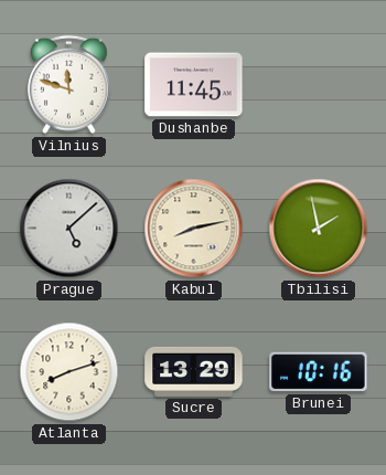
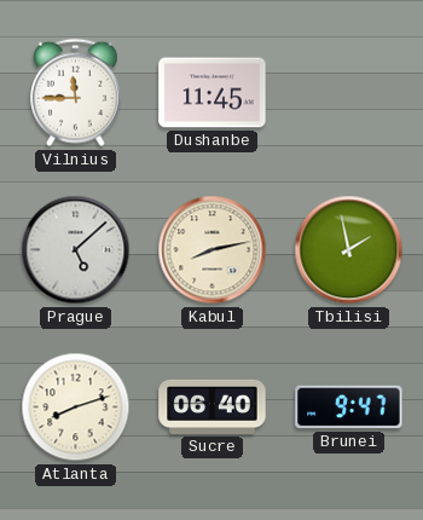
Vilnius: 11:48 -> 11:45
Sucre: 13:29 -> 06:40
Brunei: 10:16 -> 9:47
